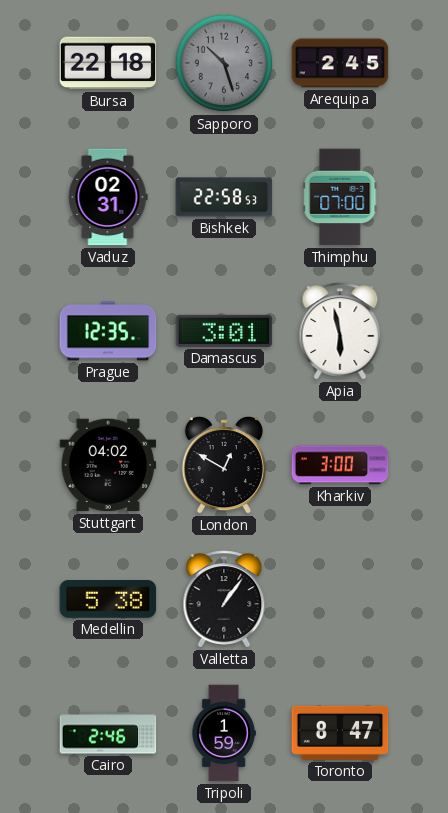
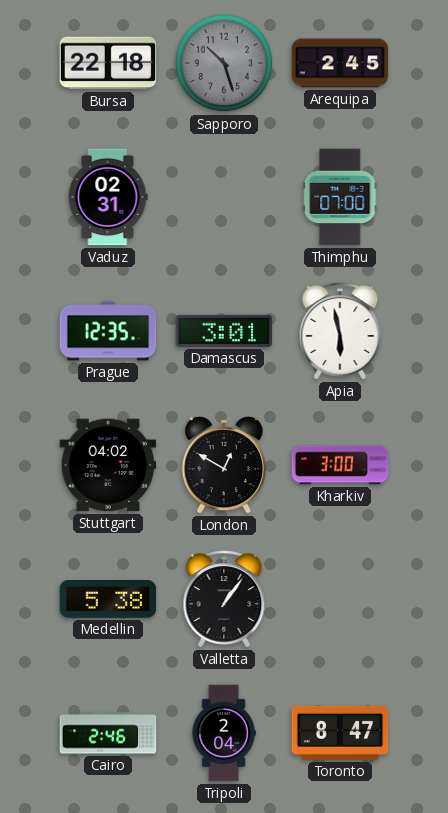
Bishkek: 22:58 -> none
Tripoli: 1:59 -> 2:04
